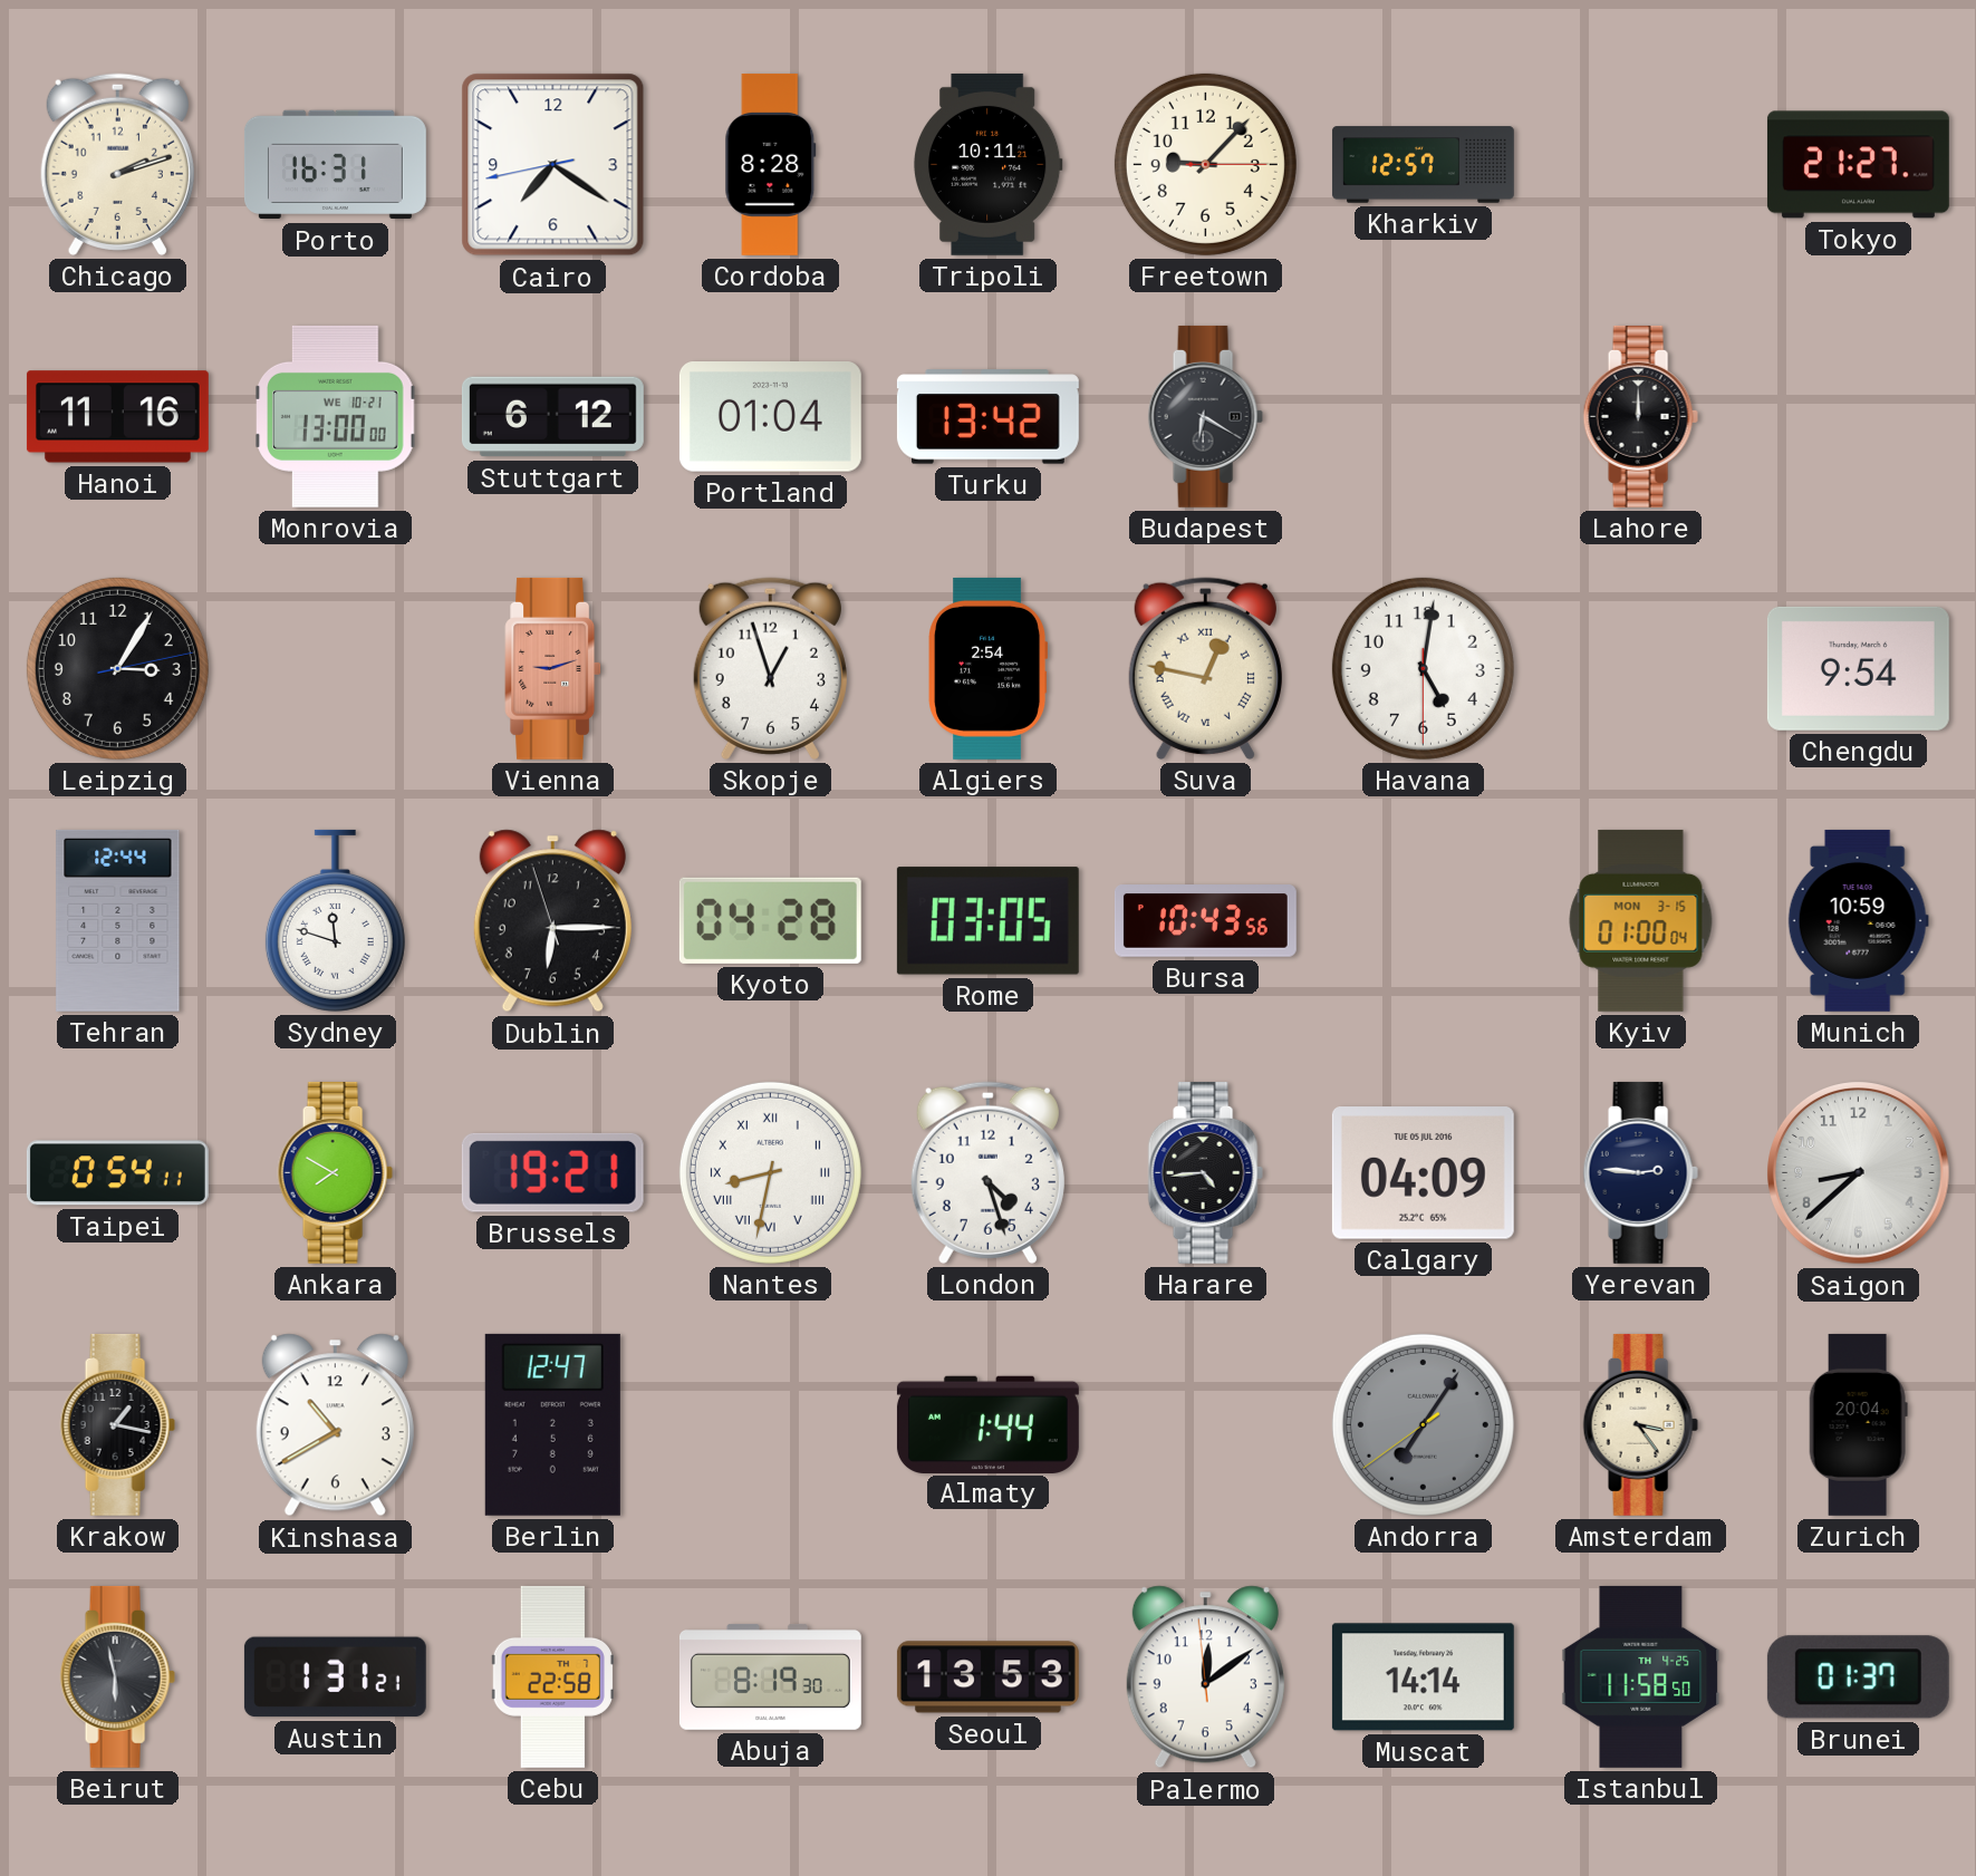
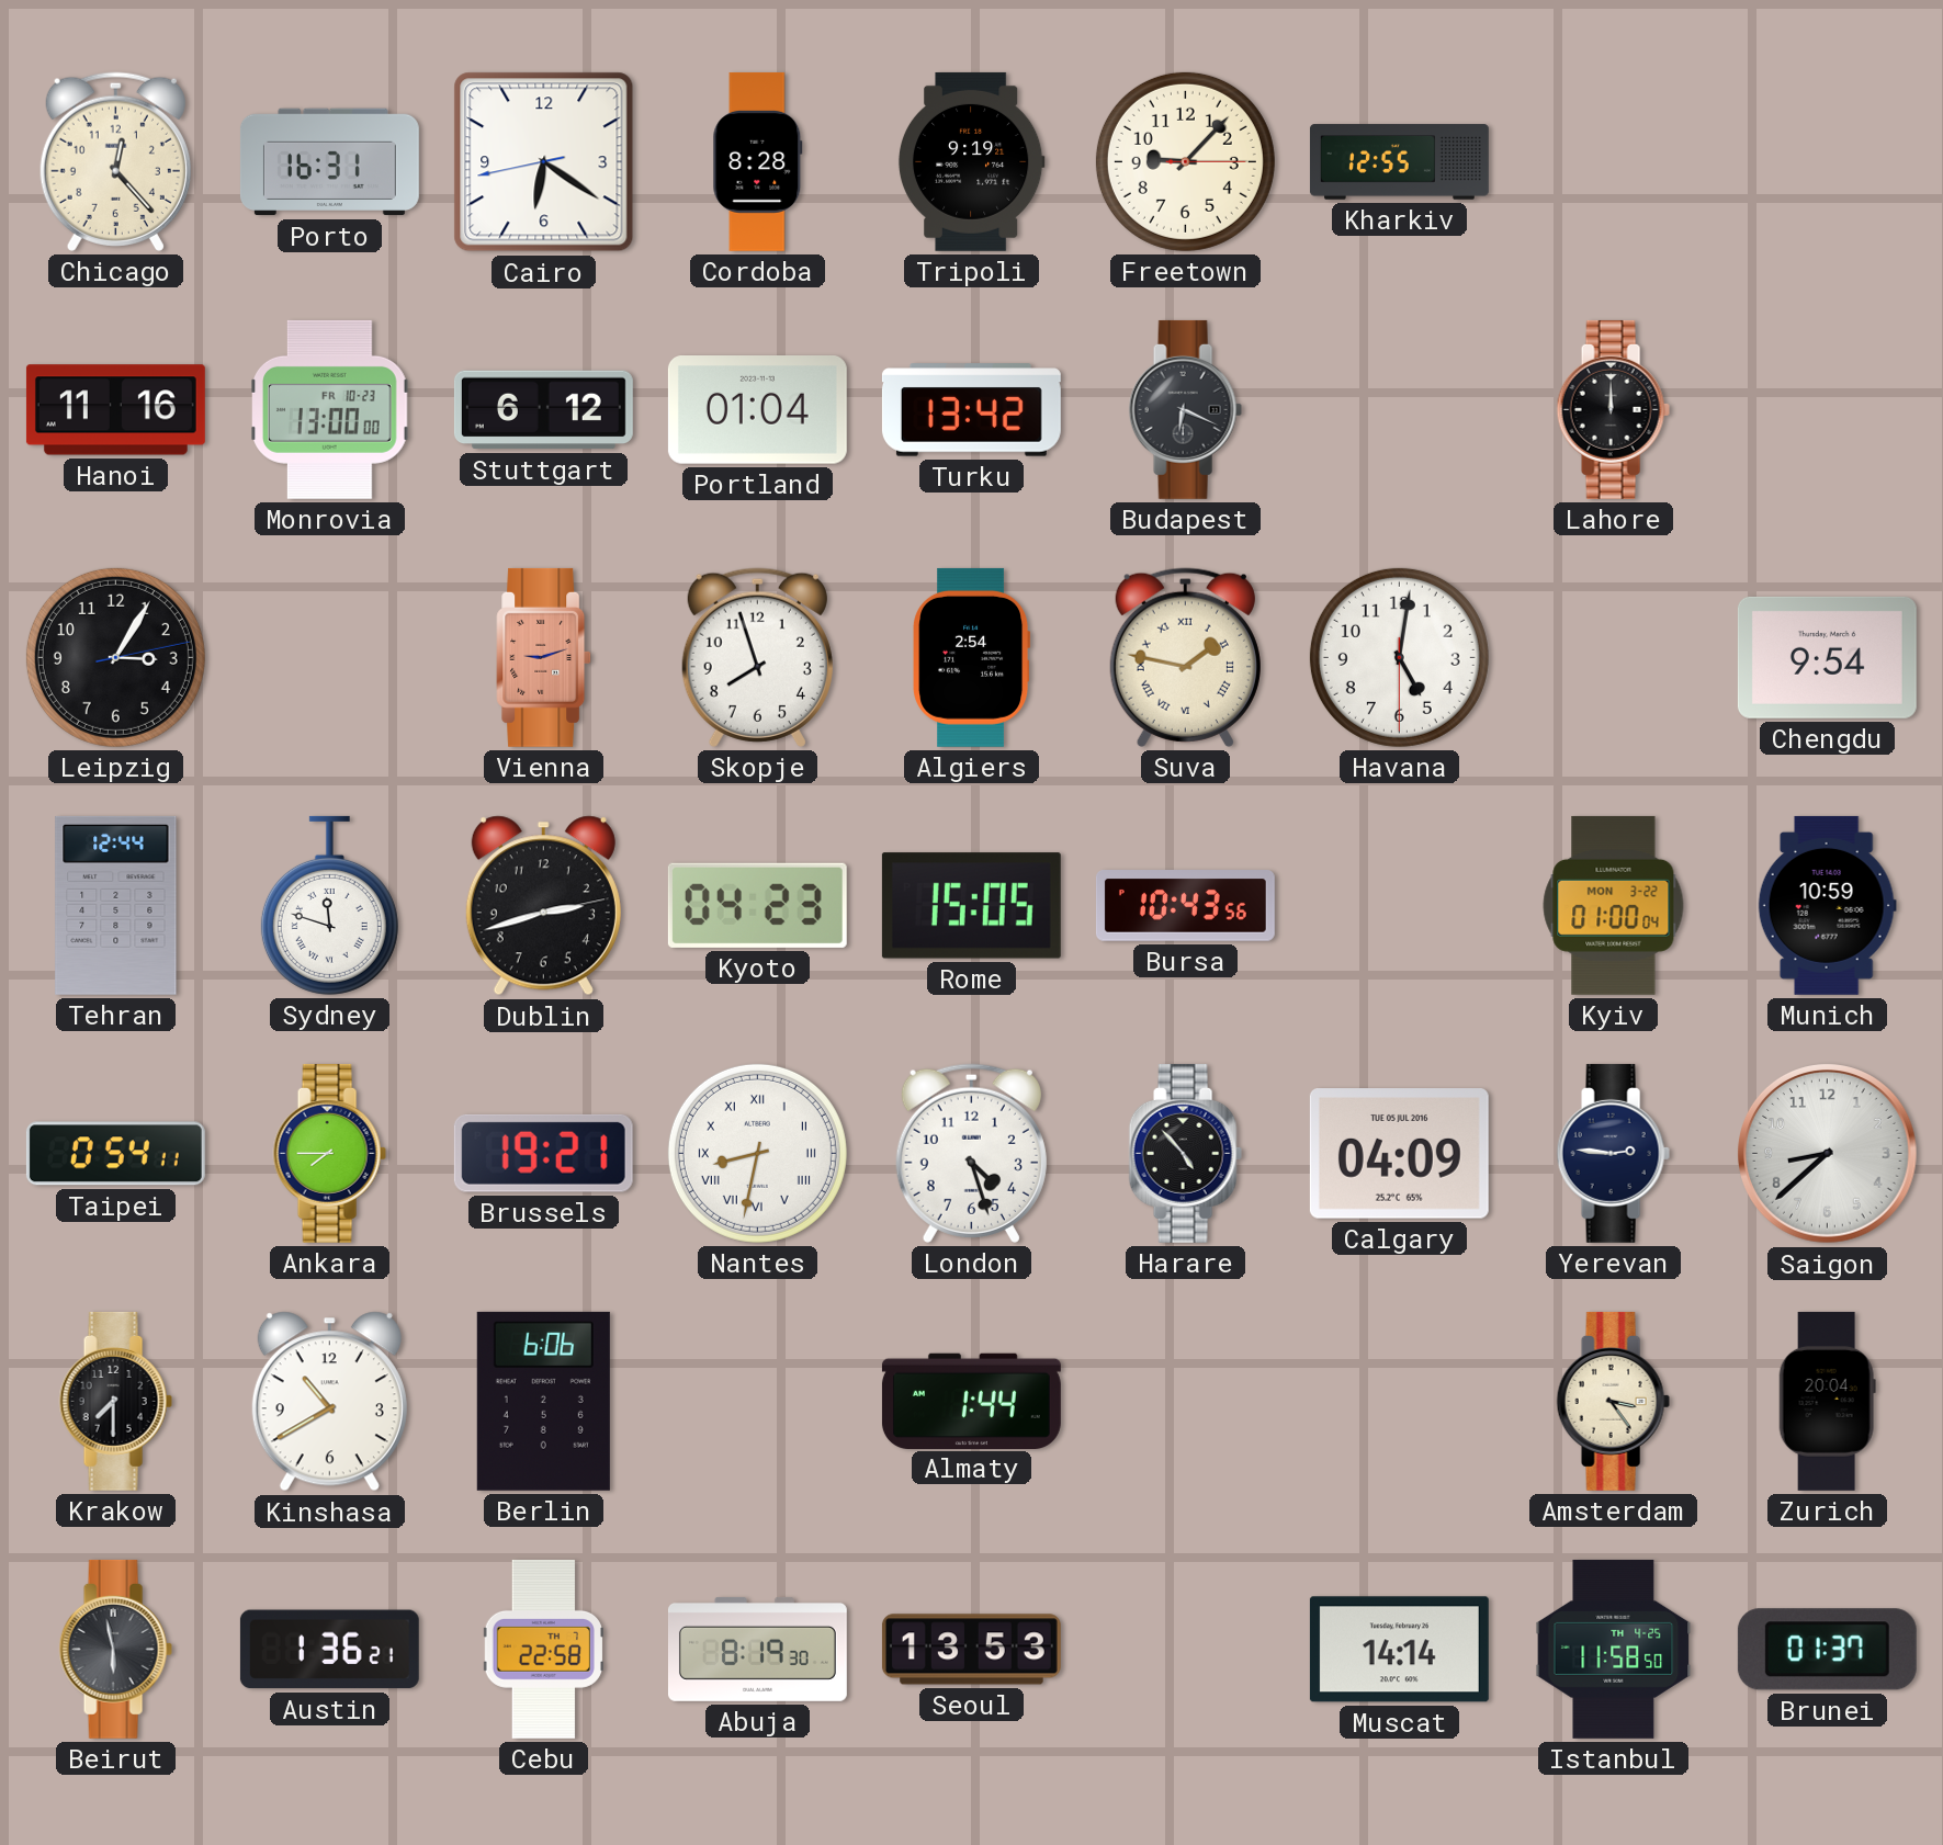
Chicago: 2:12 -> 12:23
Cairo: 7:20 -> 6:20
Tripoli: 10:11 -> 9:19
Kharkiv: 12:57 -> 12:55
Tokyo: 21:27 -> none
Monrovia date: WE 10-21 -> FR 10-23
Budapest: 6:20 -> 6:19
Skopje: 12:57 -> 7:57
Suva: 12:47 -> 1:47
Dublin: 6:14 -> 2:42
Kyoto: 04:28 -> 04:23
Rome: 03:05 -> 15:05
Kyiv date: MON 3-15 -> MON 3-22
Ankara: 7:50 -> 7:45
Harare: 4:44 -> 4:53
Krakow: 1:17 -> 7:30
Berlin: 12:47 -> 6:06
Andorra: 7:05 -> none
Austin: 1:31 -> 1:36
Palermo: 12:08 -> none
